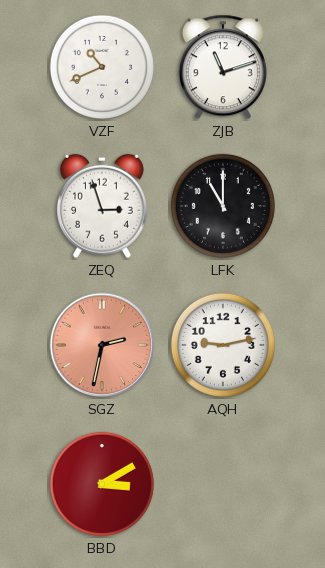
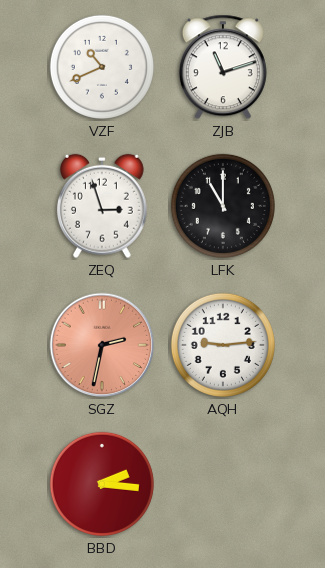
AQH: 9:13 -> 9:14
BBD: 3:10 -> 2:16
